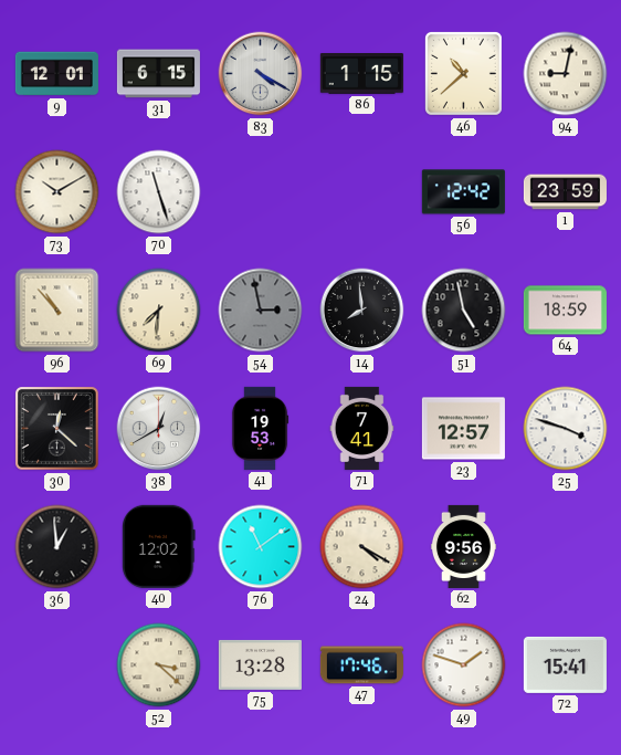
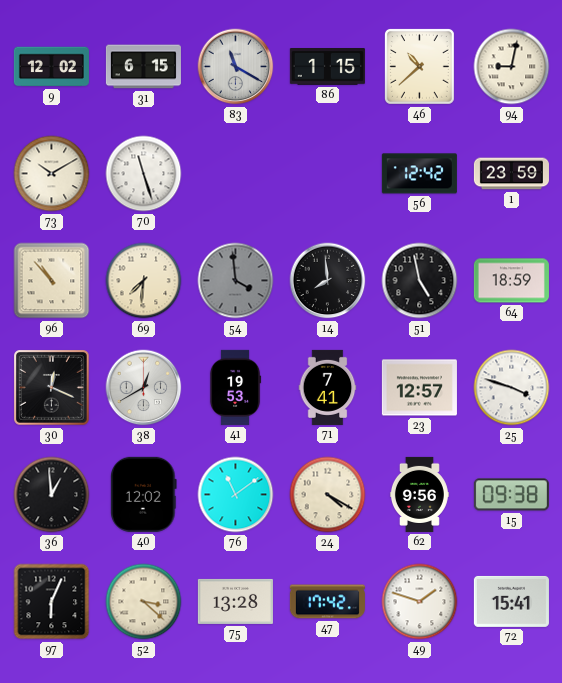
9: 12:01 -> 12:02
83: 4:20 -> 11:20
54: 2:58 -> 3:59
30: 12:22 -> 12:19
15: none -> 09:38
97: none -> 6:04
47: 17:46 -> 17:42
